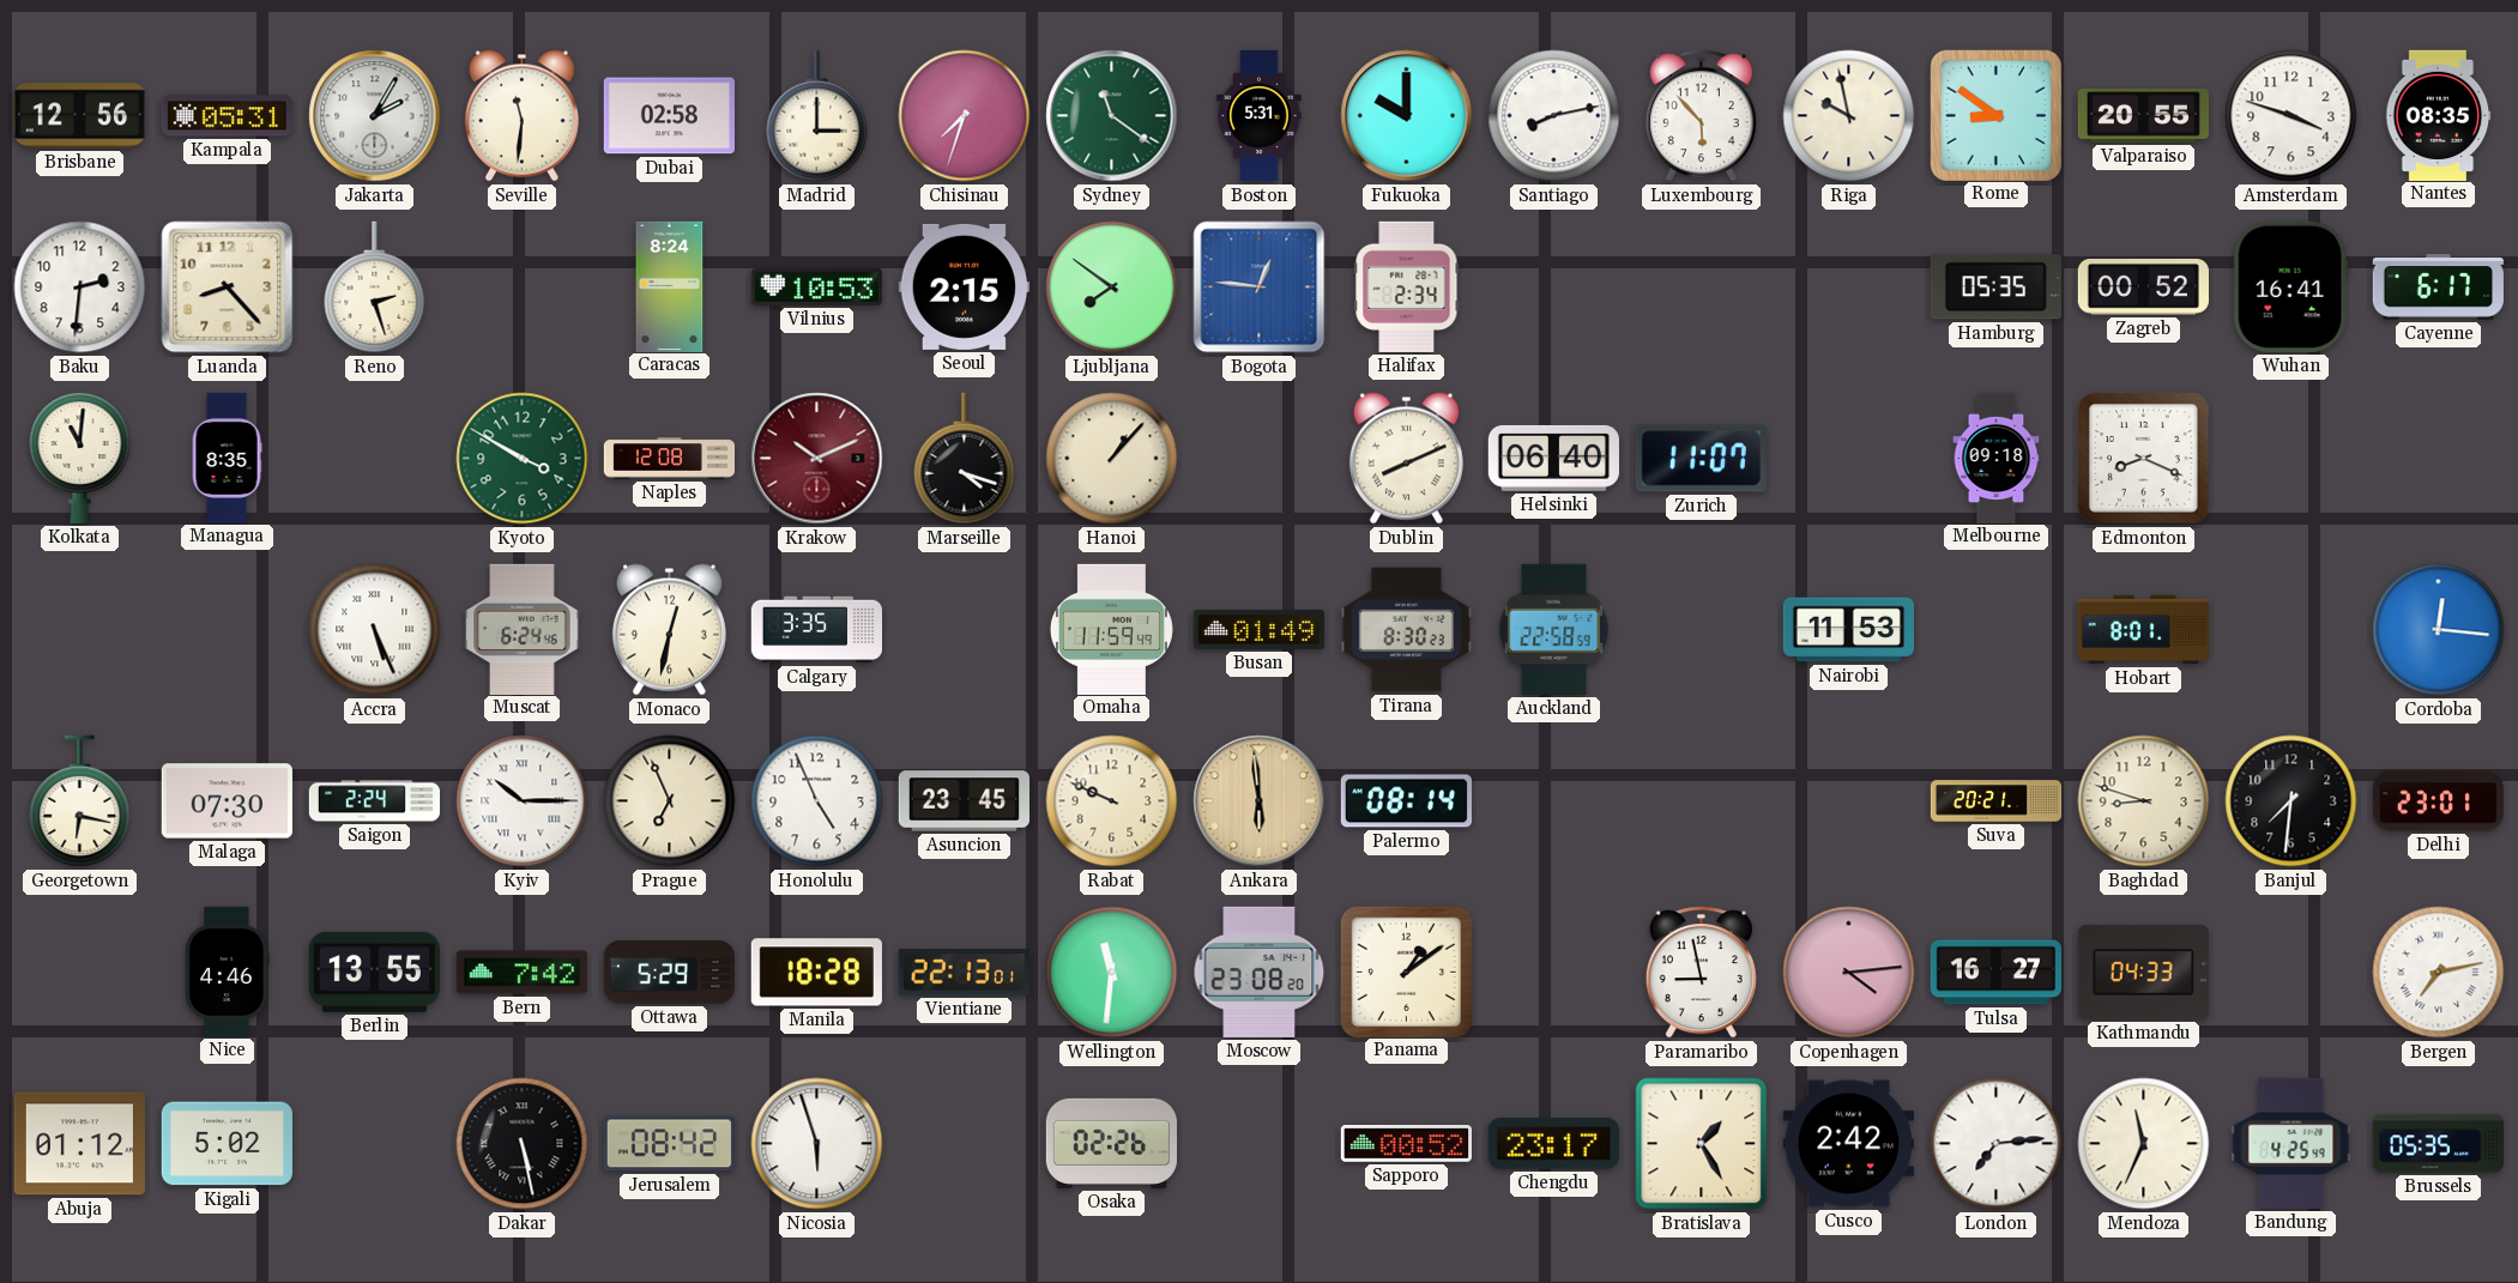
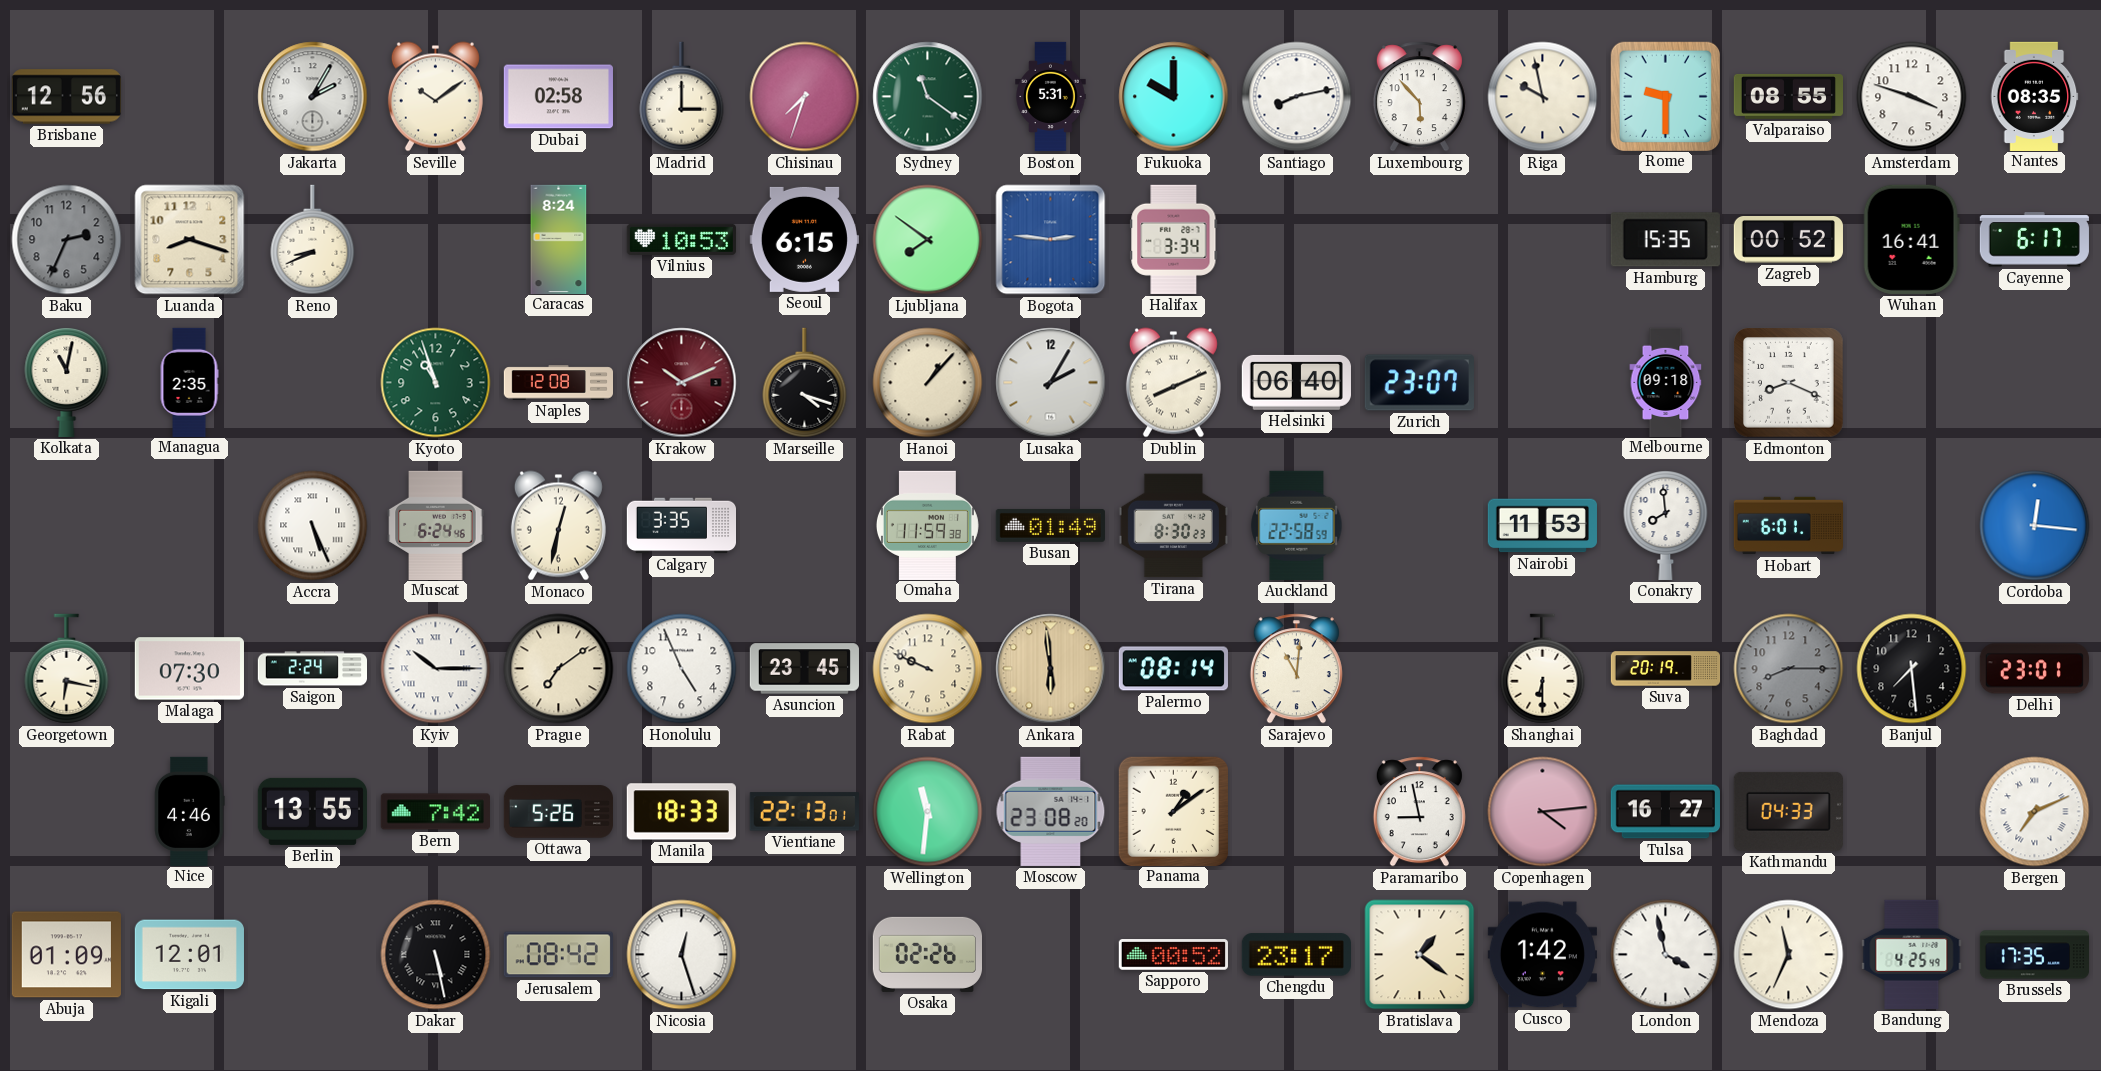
Kampala: 05:31 -> none
Seville: 11:31 -> 10:09
Rome: 8:51 -> 9:30
Valparaiso: 20:55 -> 08:55
Baku: 2:31 -> 2:34
Baku dial: white -> grey
Luanda: 8:23 -> 8:18
Reno: 2:27 -> 8:41
Seoul: 2:15 -> 6:15
Bogota: 12:46 -> 2:46
Halifax: 2:34 -> 3:34
Hamburg: 05:35 -> 15:35
Kolkata: 11:01 -> 11:02
Managua: 8:35 -> 2:35
Kyoto: 3:50 -> 10:57
Lusaka: none -> 2:05
Zurich: 11:07 -> 23:07
Omaha: 11:59:49 -> 11:59:38
Conakry: none -> 7:59
Hobart: 8:01 -> 6:01
Prague: 6:56 -> 7:09
Sarajevo: none -> 11:01
Shanghai: none -> 6:30
Suva: 20:21 -> 20:19
Baghdad: 8:48 -> 8:15
Baghdad dial: cream -> grey
Banjul: 7:31 -> 7:29
Ottawa: 5:29 -> 5:26
Manila: 18:28 -> 18:33
Bergen: 7:13 -> 7:11
Abuja: 01:12 -> 01:09
Kigali: 5:02 -> 12:01
Nicosia: 5:57 -> 12:27
Bratislava: 1:25 -> 1:21
Cusco: 2:42 -> 1:42
London: 7:14 -> 3:58
Brussels: 05:35 -> 17:35
